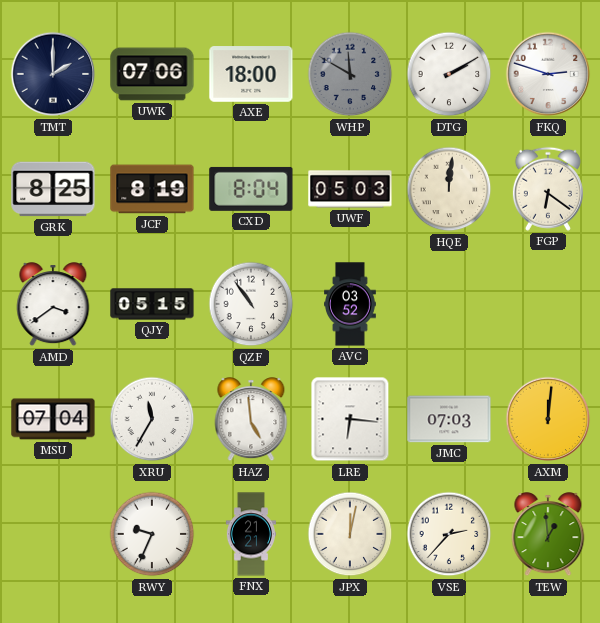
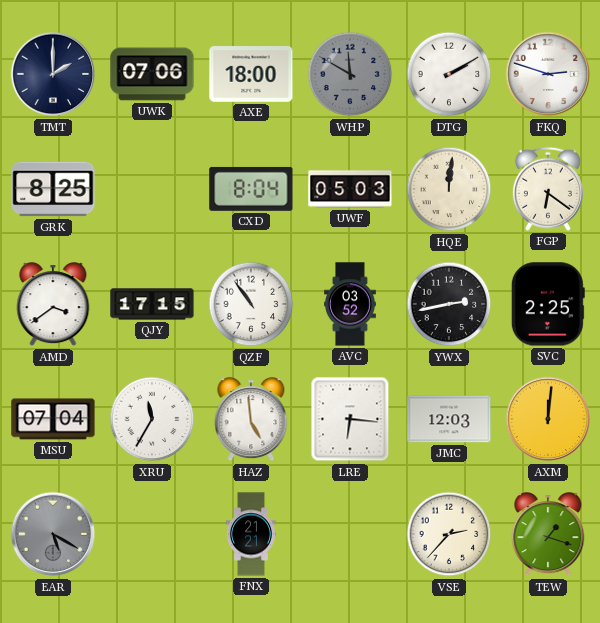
JCF: 8:19 -> none
QJY: 05:15 -> 17:15
YWX: none -> 2:43
SVC: none -> 2:25
JMC: 07:03 -> 12:03
EAR: none -> 5:20
RWY: 9:34 -> none
JPX: 12:02 -> none
TEW: 12:59 -> 1:18
